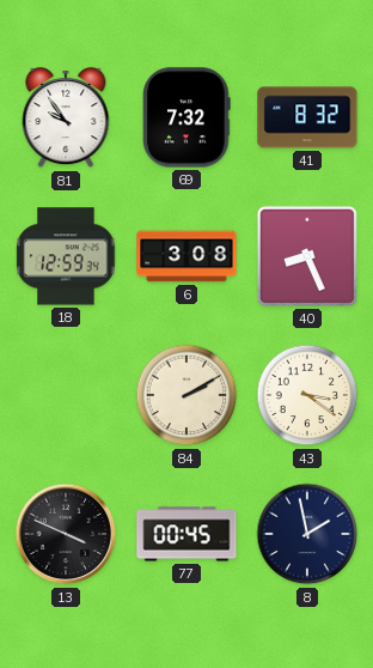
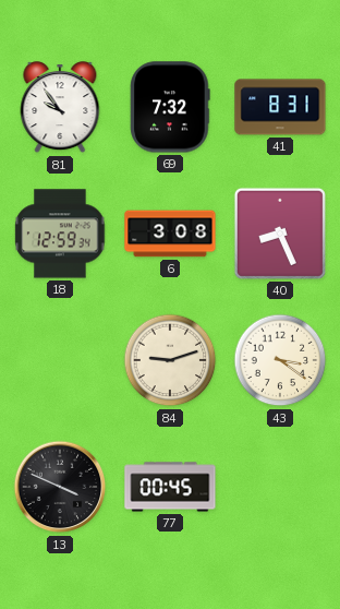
41: 8:32 -> 8:31
84: 2:10 -> 9:12
8: 1:58 -> none
